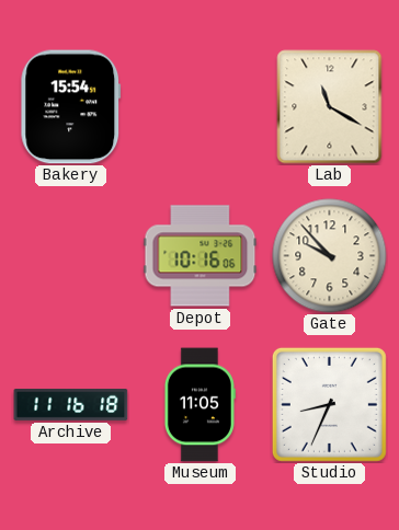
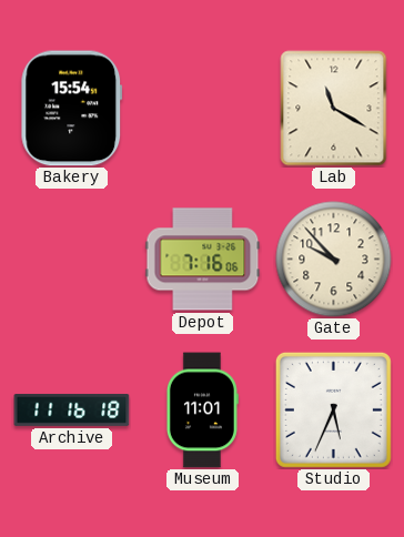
Depot: 10:16 -> 7:16
Museum: 11:05 -> 11:01
Studio: 8:34 -> 5:34
